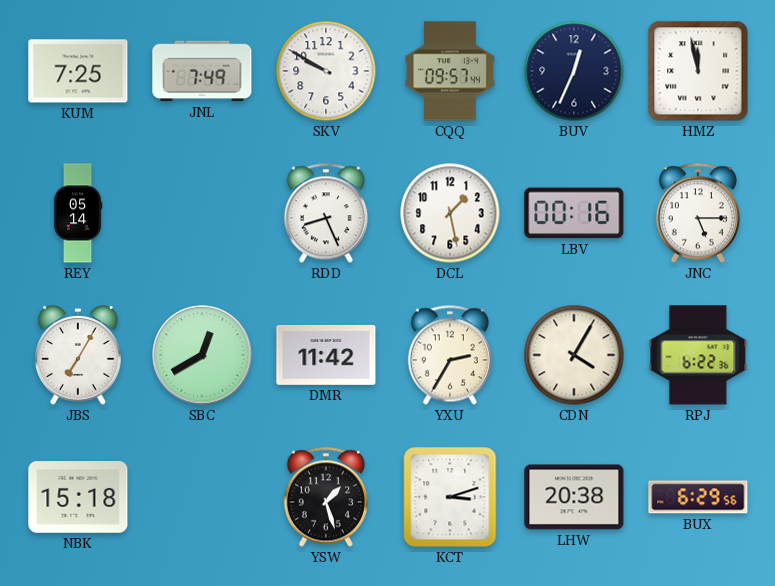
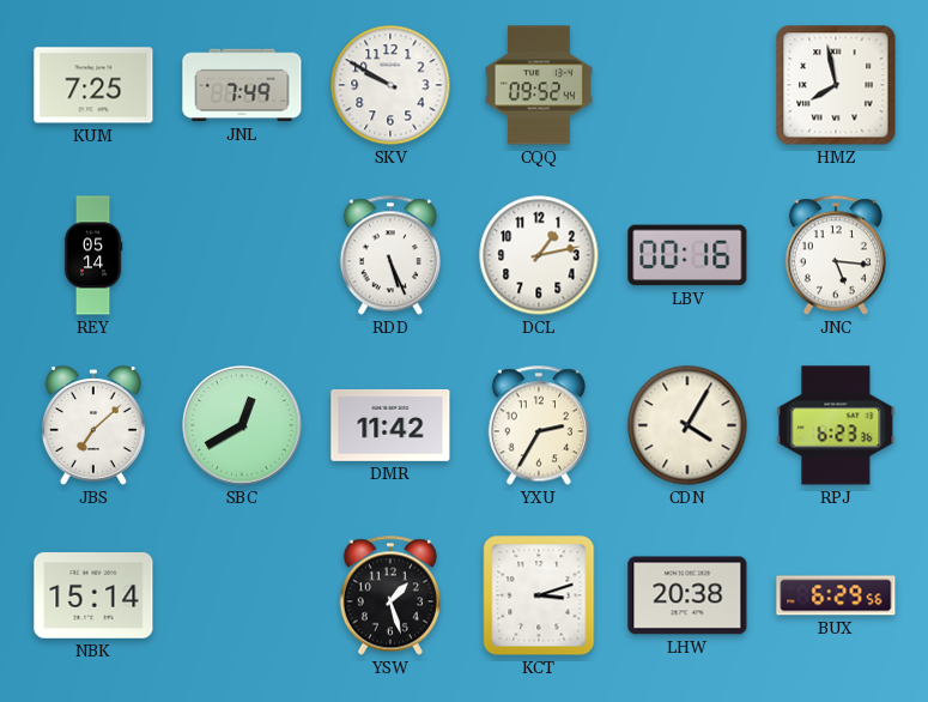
CQQ: 09:57 -> 09:52
BUV: 12:34 -> none
HMZ: 11:58 -> 7:58
RDD: 8:26 -> 5:26
DCL: 1:28 -> 1:13
JNC: 5:15 -> 5:16
JBS: 7:05 -> 7:08
RPJ: 6:22 -> 6:23
NBK: 15:18 -> 15:14
